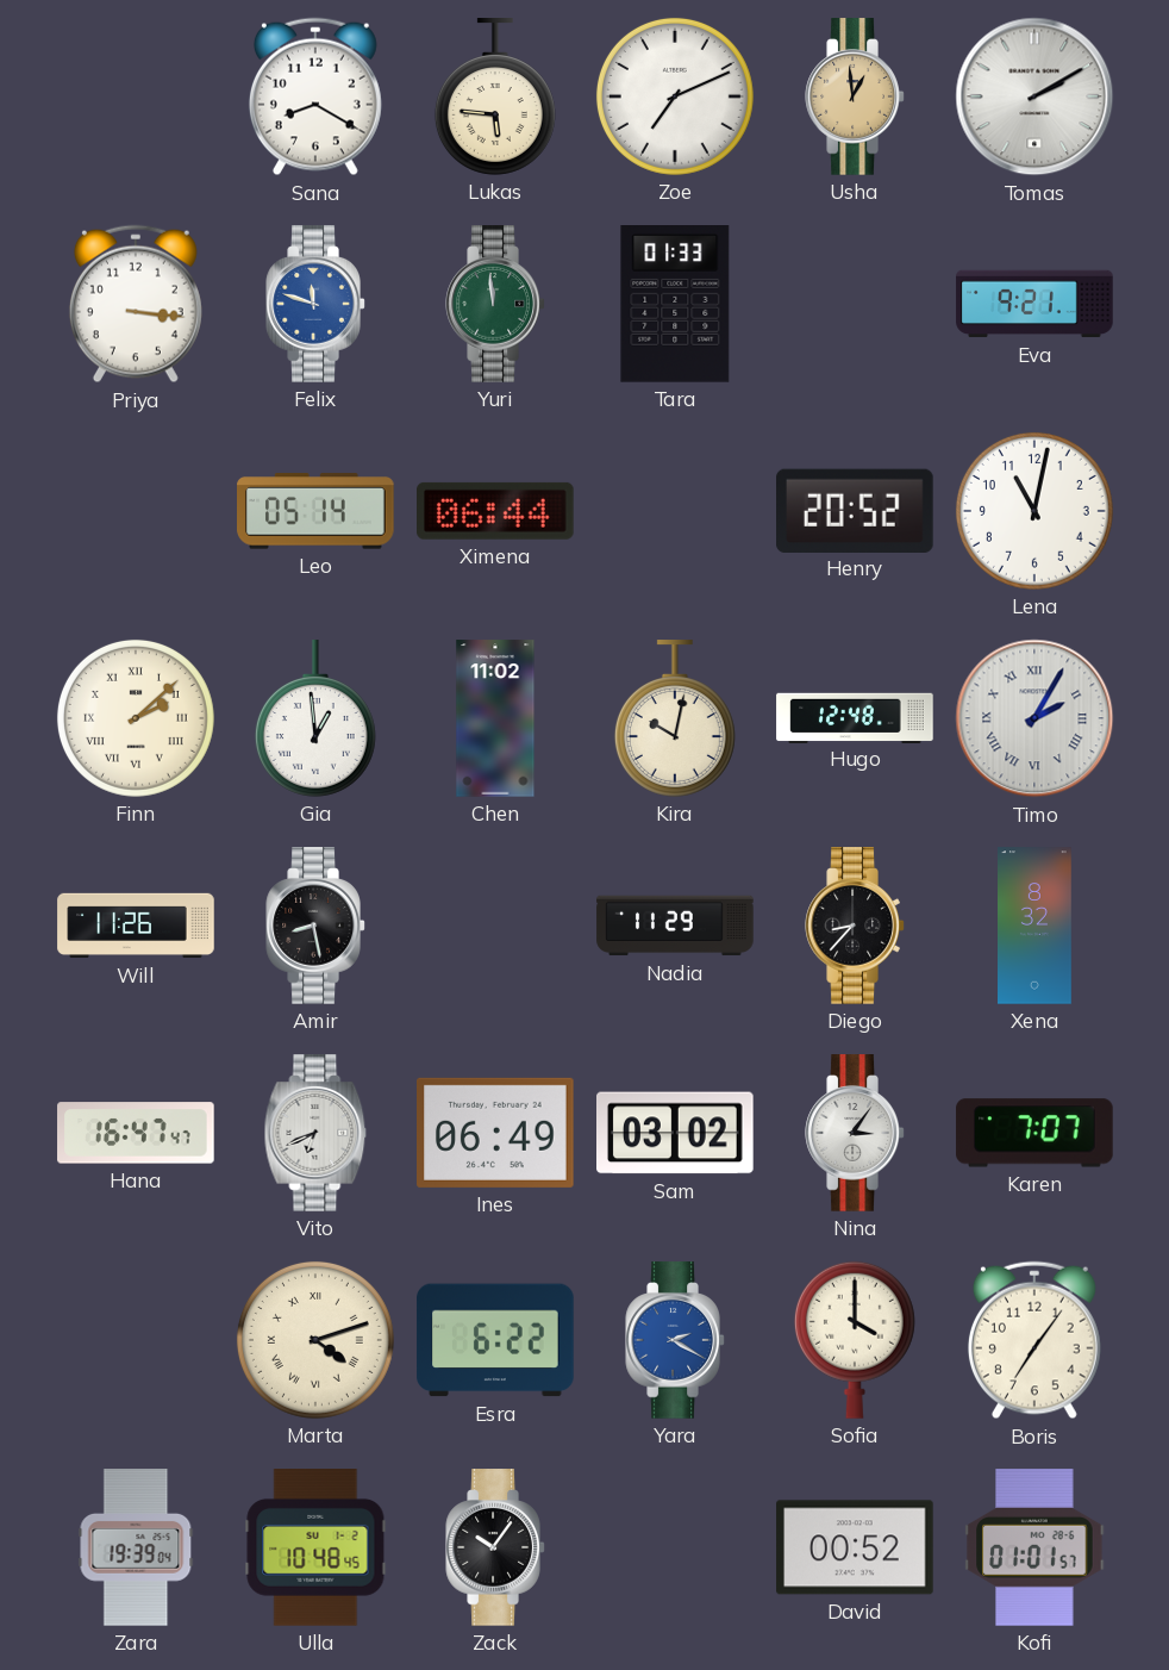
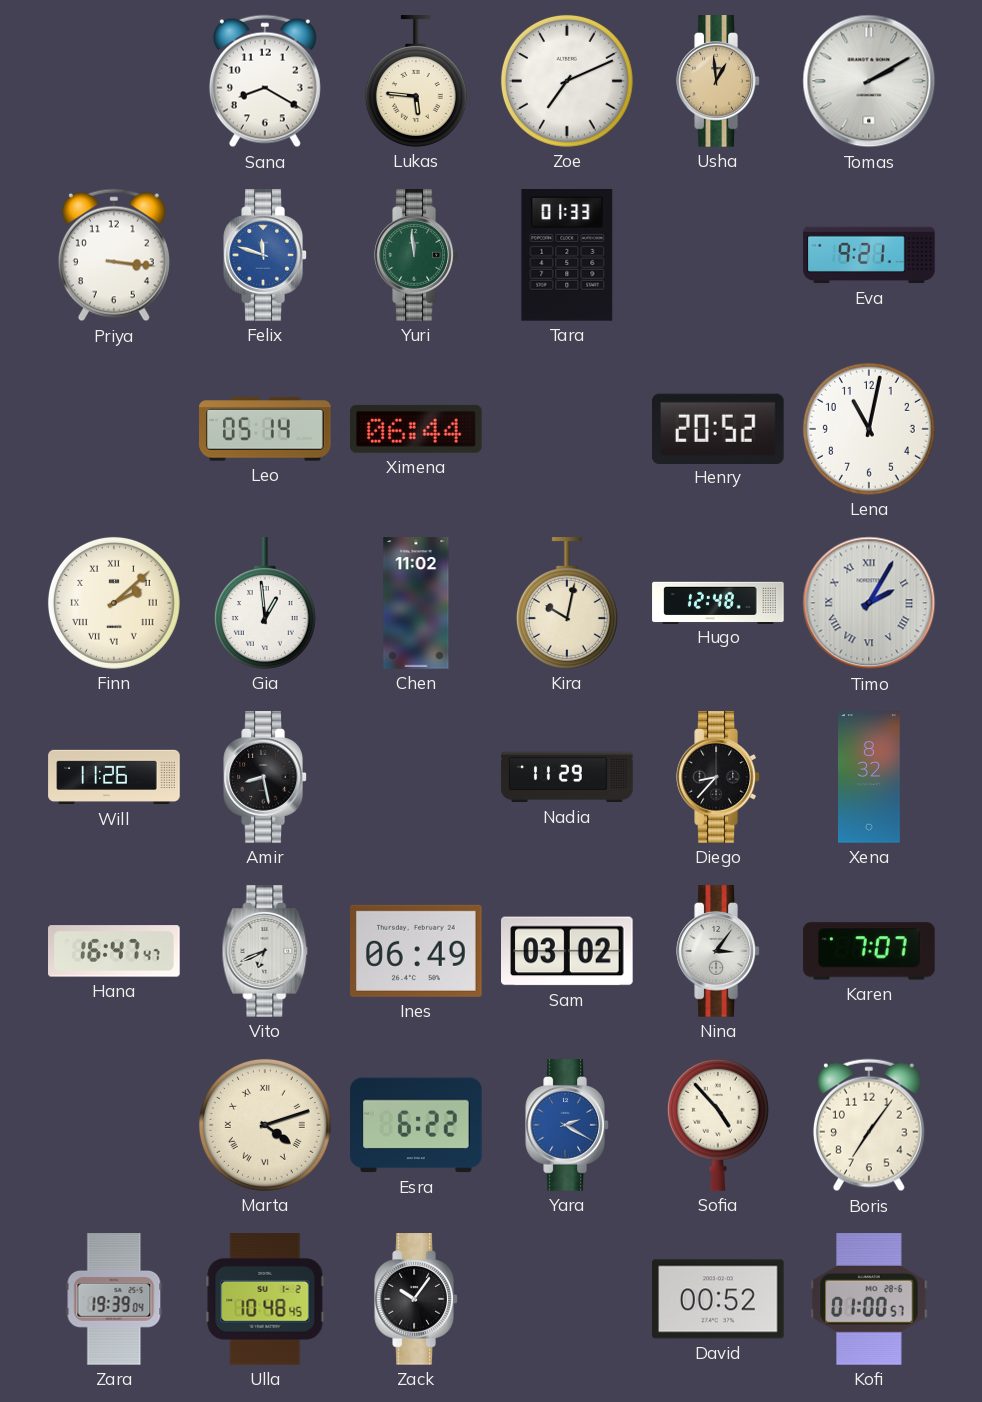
Sofia: 4:00 -> 4:53
Kofi: 01:01 -> 01:00
